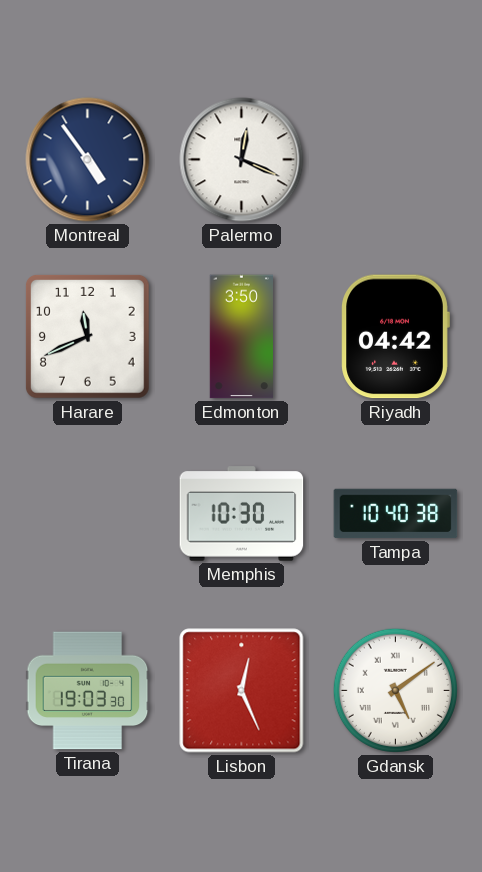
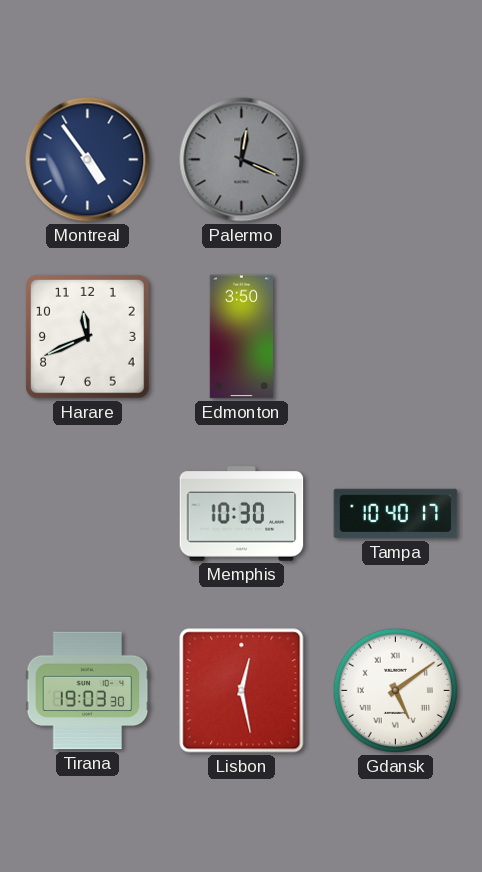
Palermo dial: white -> grey
Riyadh: 04:42 -> none
Tampa: 10:40:38 -> 10:40:17
Lisbon: 12:26 -> 12:28
